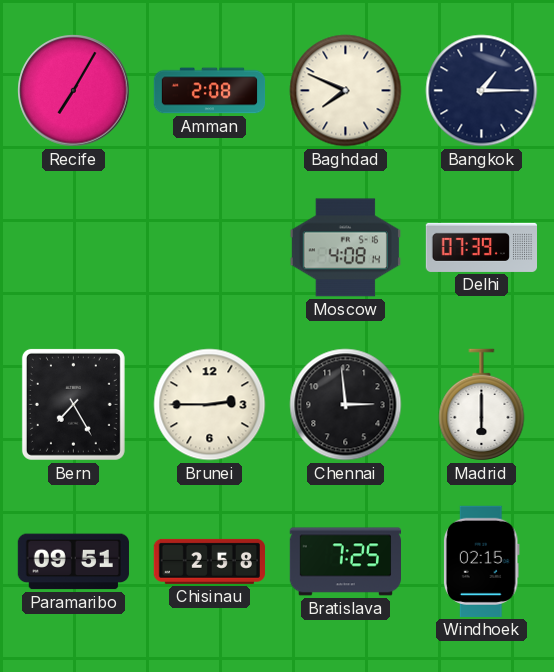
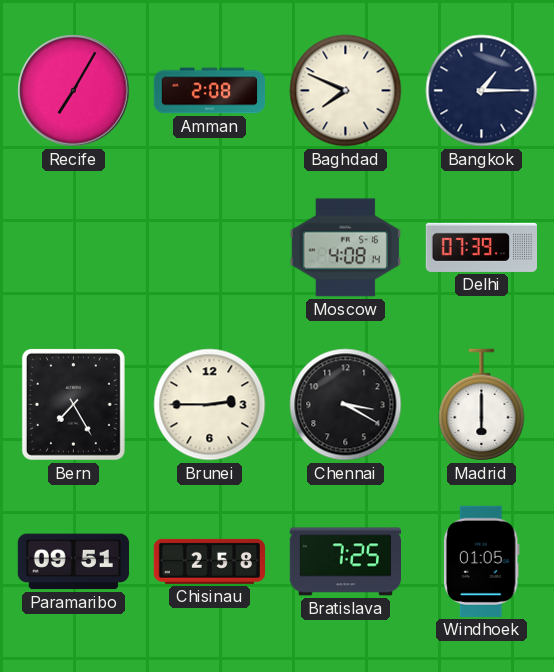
Chennai: 2:59 -> 3:20
Windhoek: 02:15 -> 01:05
